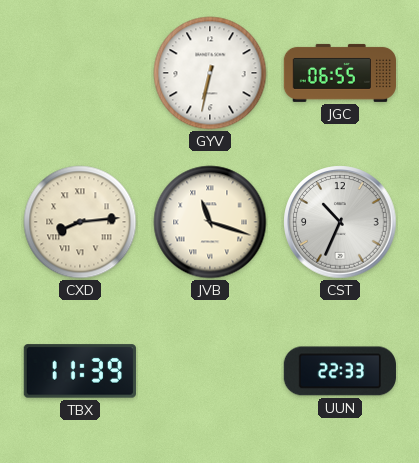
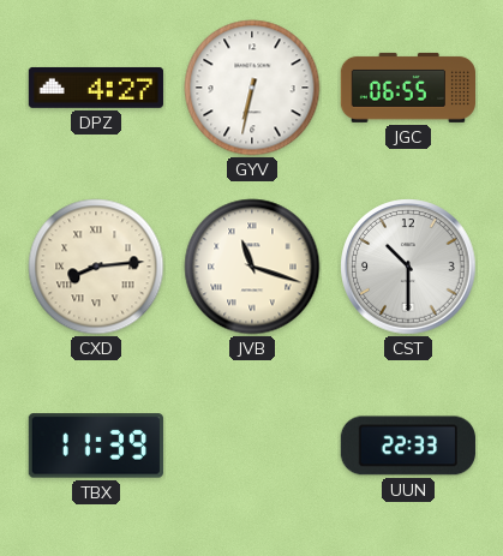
DPZ: none -> 4:27
CST: 10:34 -> 10:30
